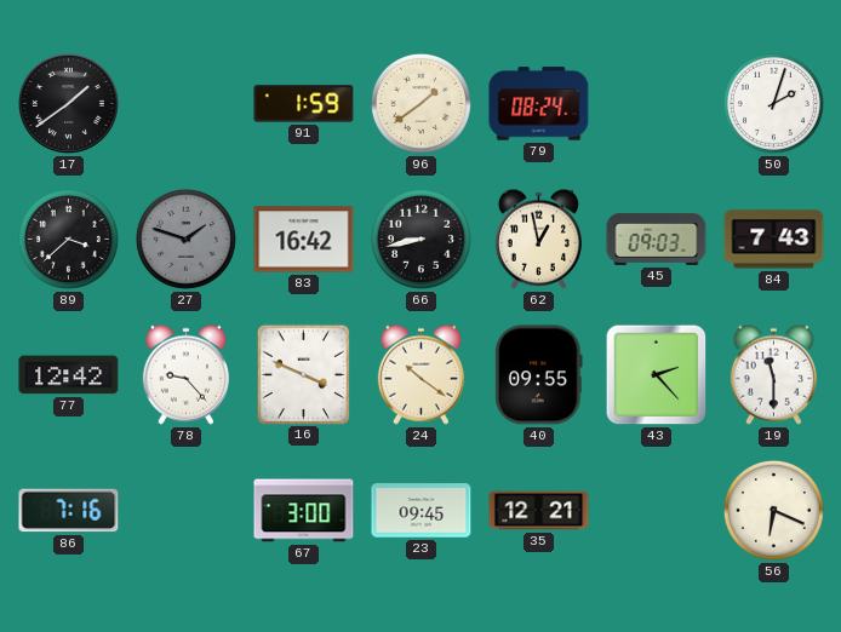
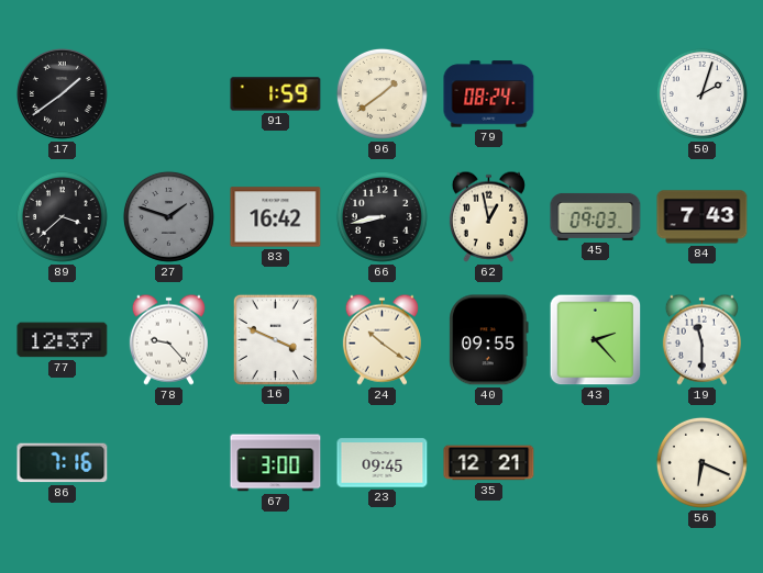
77: 12:42 -> 12:37
